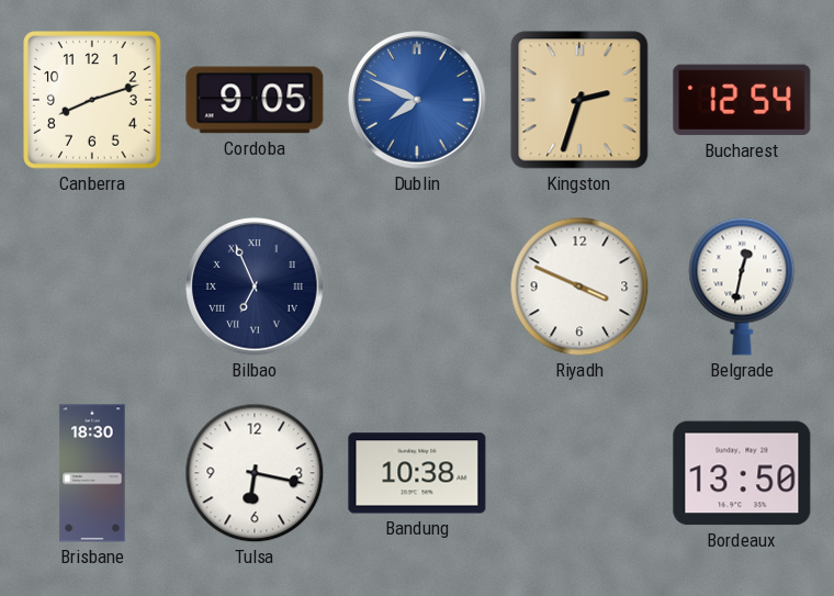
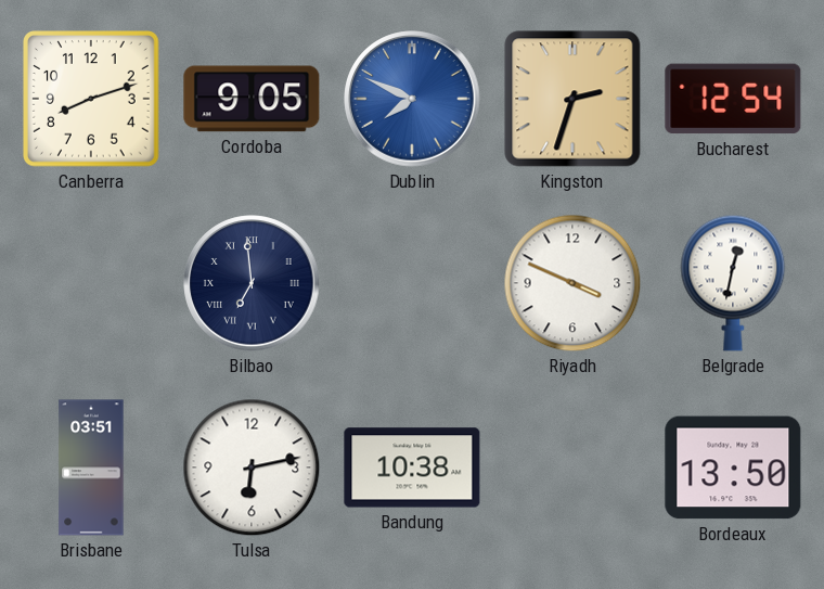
Bilbao: 6:56 -> 6:59
Brisbane: 18:30 -> 03:51
Tulsa: 6:17 -> 6:13
